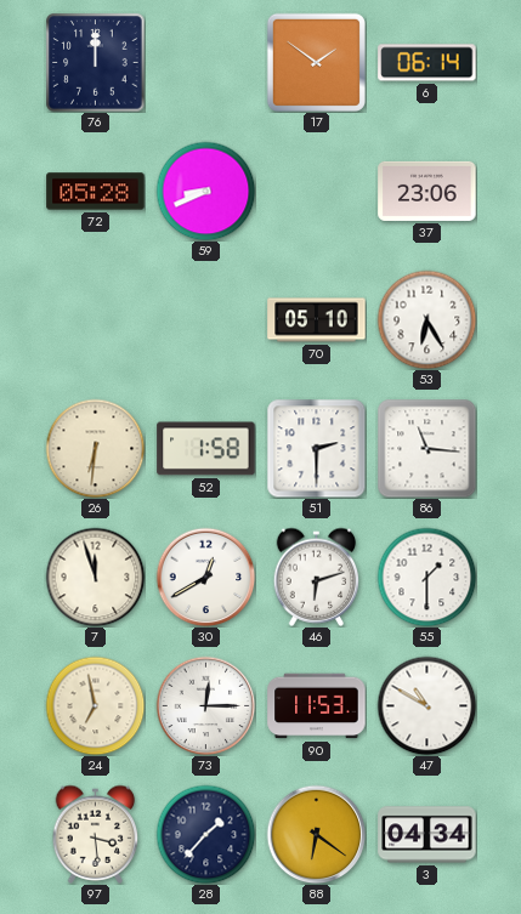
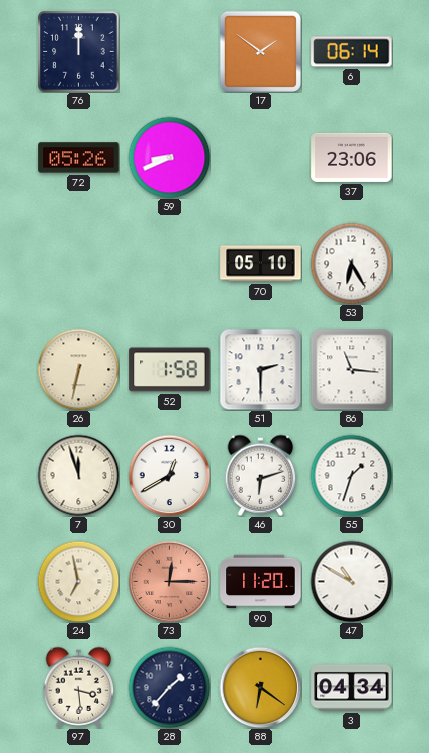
72: 05:28 -> 05:26
26: 6:31 -> 6:32
55: 1:30 -> 1:33
73 dial: white -> salmon
90: 11:53 -> 11:20
